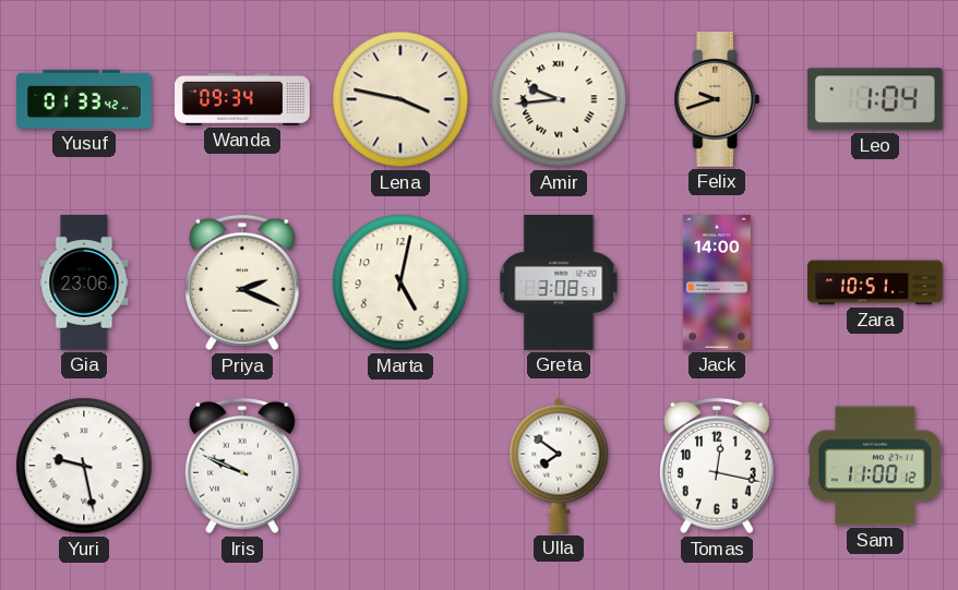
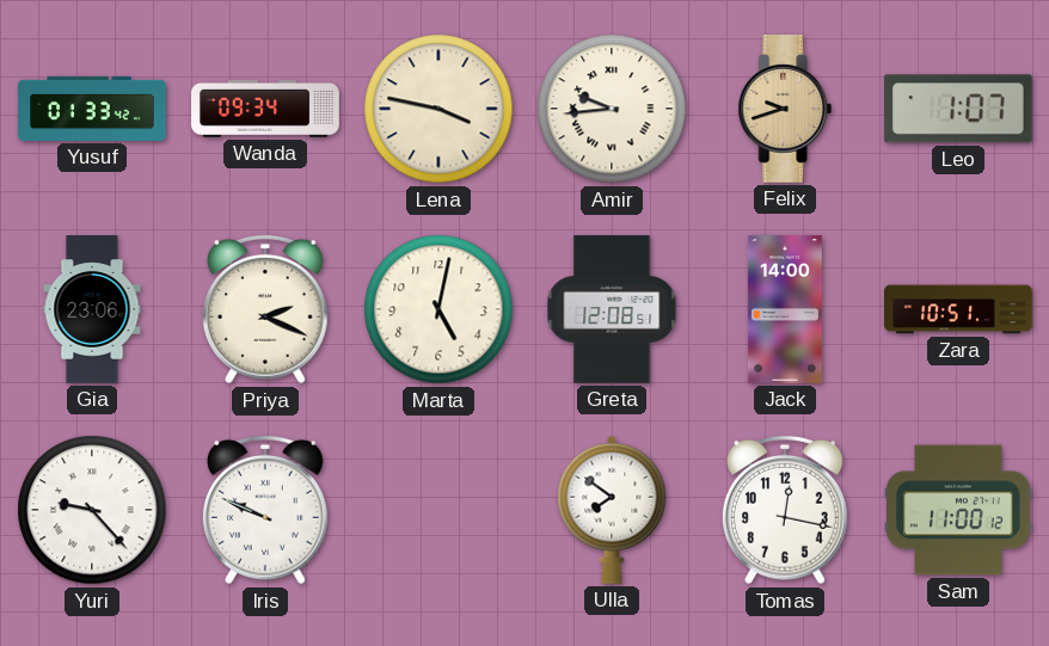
Leo: 1:04 -> 1:07
Greta: 3:08 -> 12:08
Yuri: 9:28 -> 9:23
